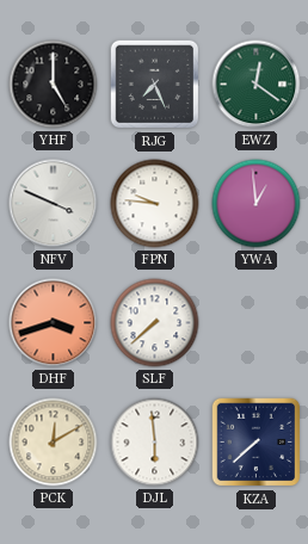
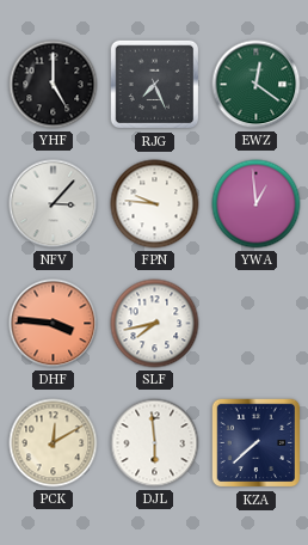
NFV: 3:49 -> 3:07
DHF: 3:42 -> 3:46
SLF: 7:38 -> 7:43
